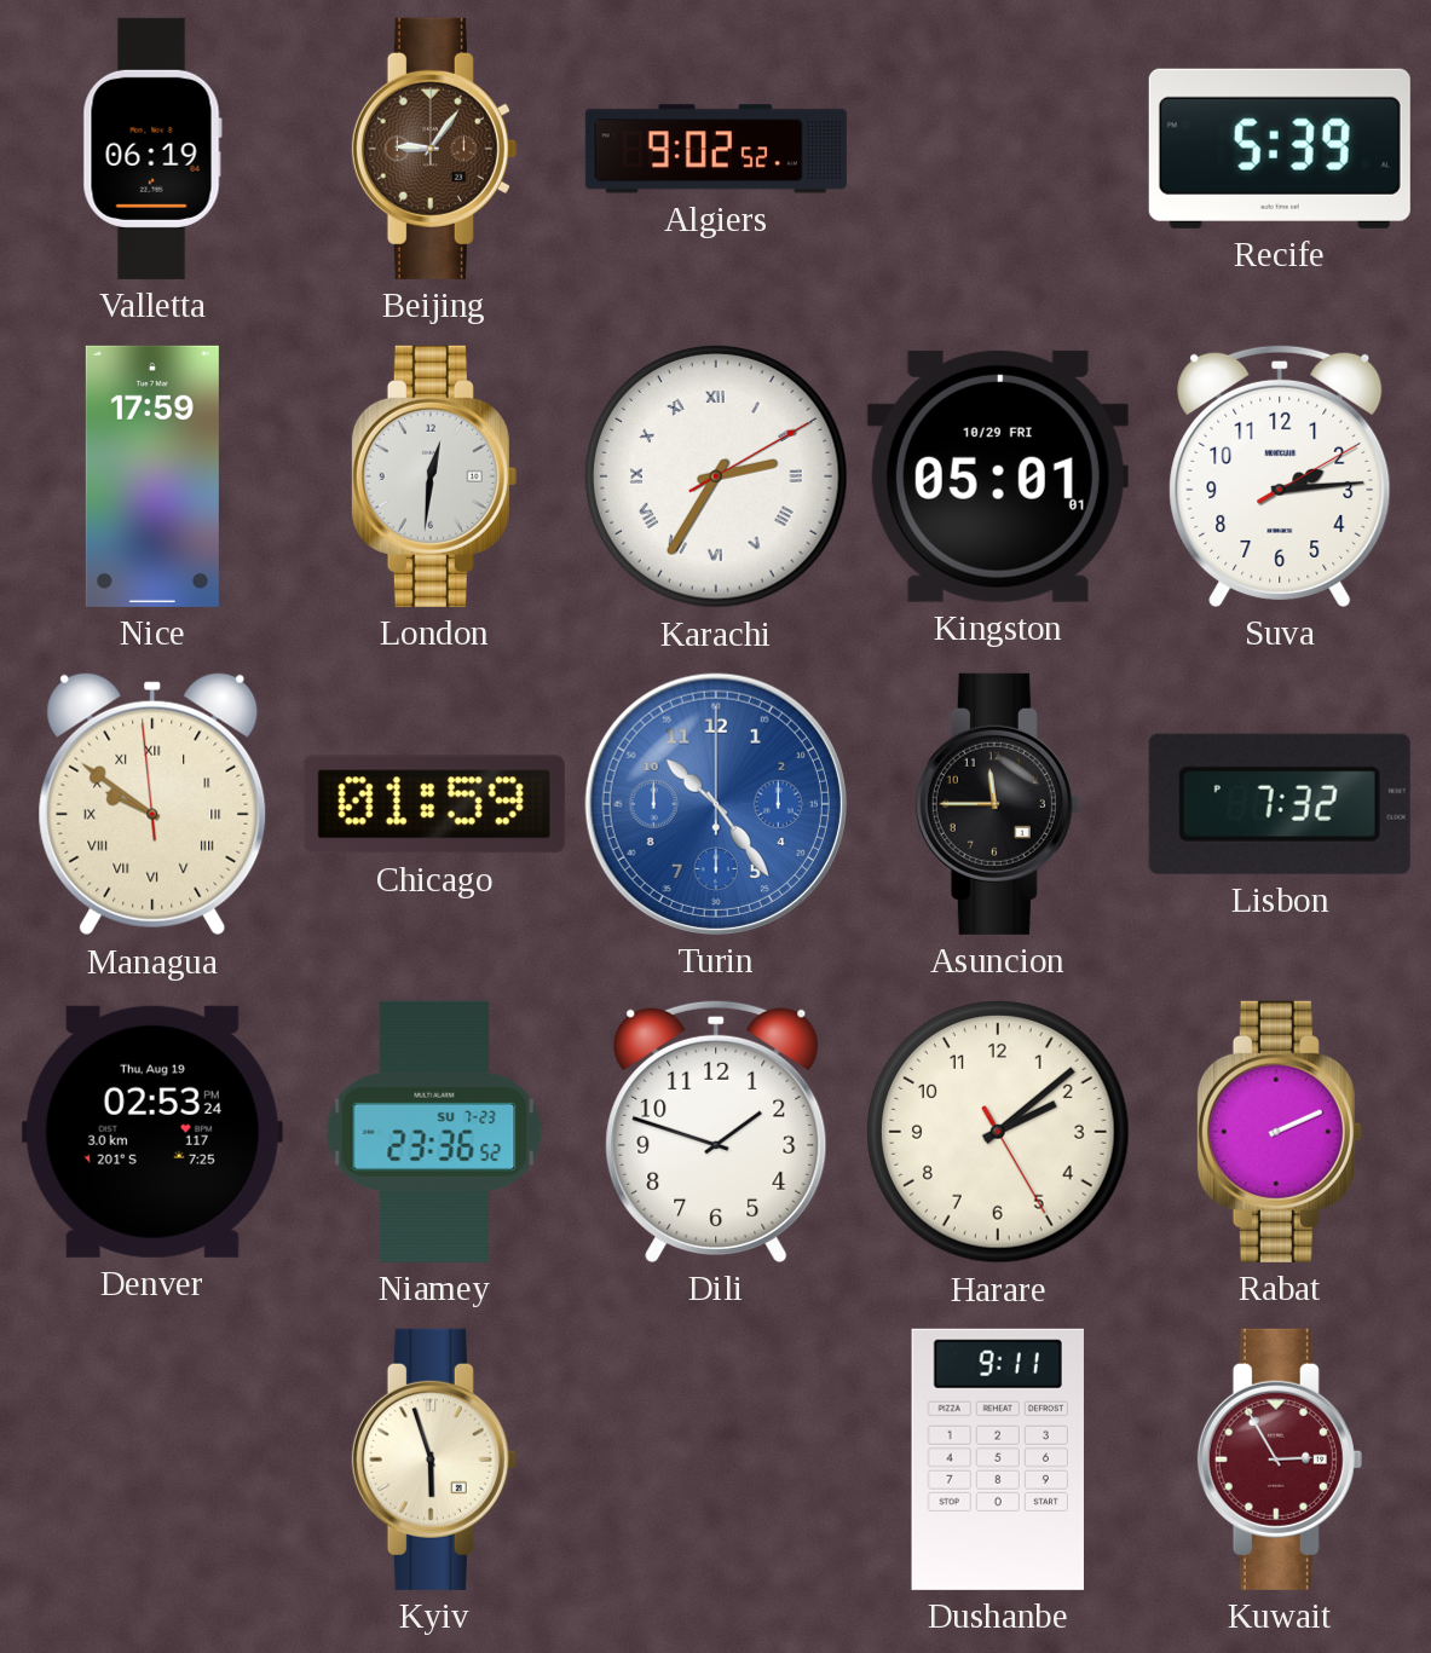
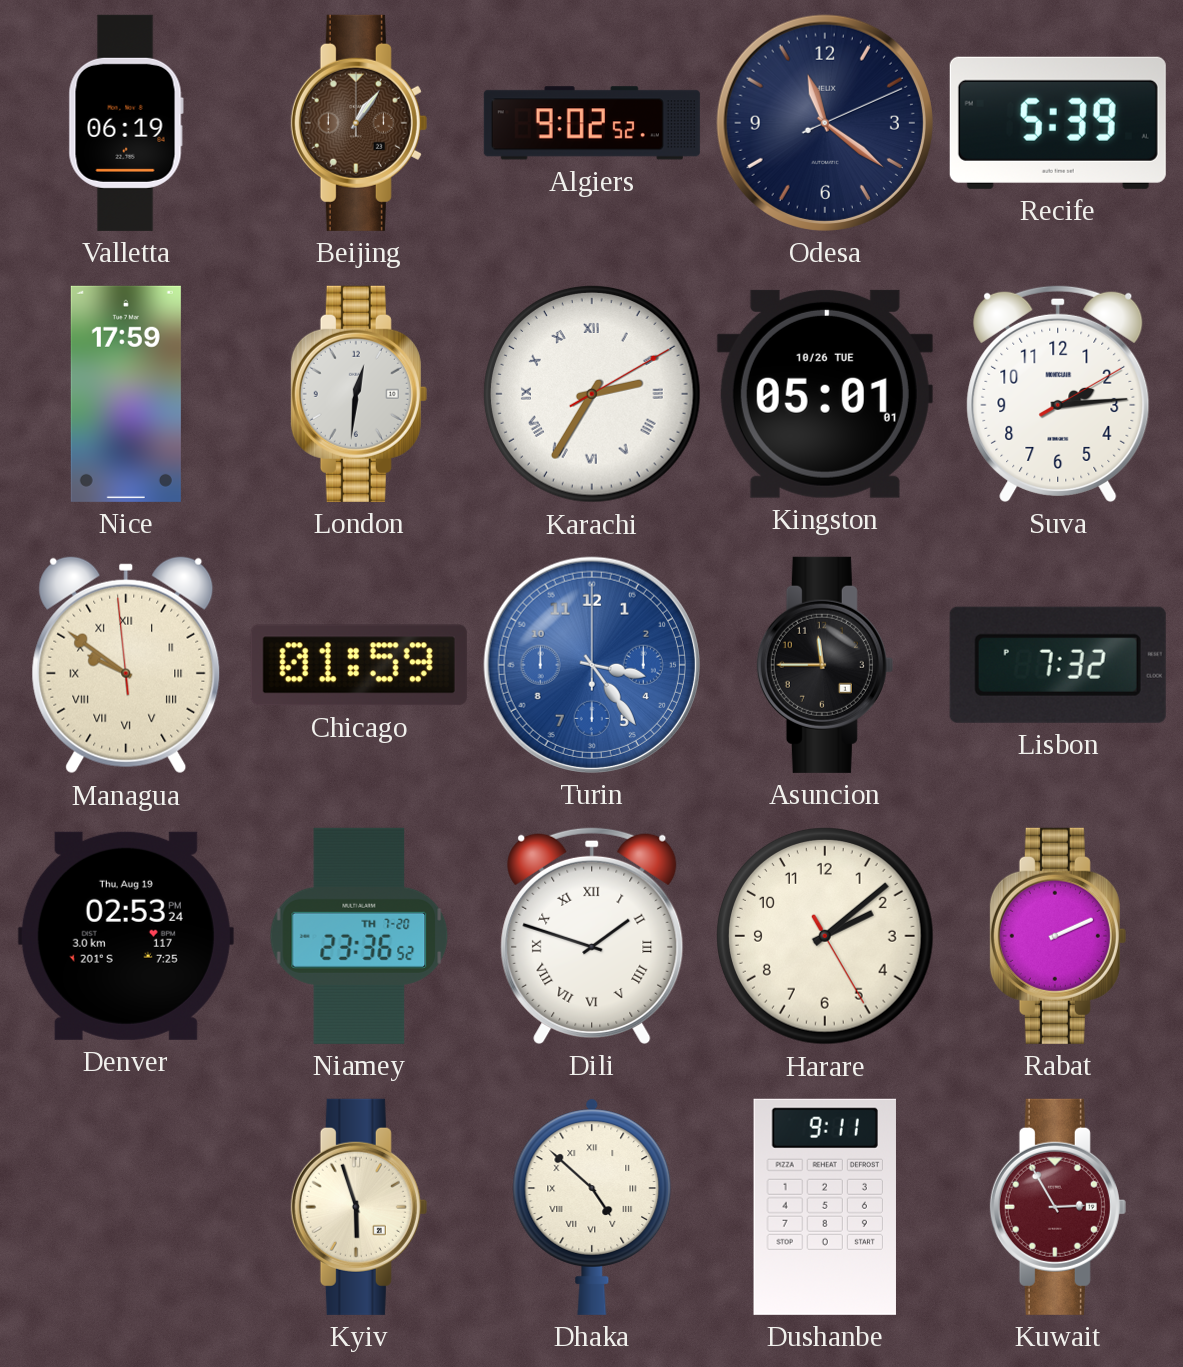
Beijing: 9:06 -> 1:06
Odesa: none -> 11:21
Kingston date: 10/29 FRI -> 10/26 TUE
Turin: 10:24 -> 3:24
Niamey date: SU 7-23 -> TH 7-20
Dili numerals: Arabic -> Roman
Dhaka: none -> 4:52
